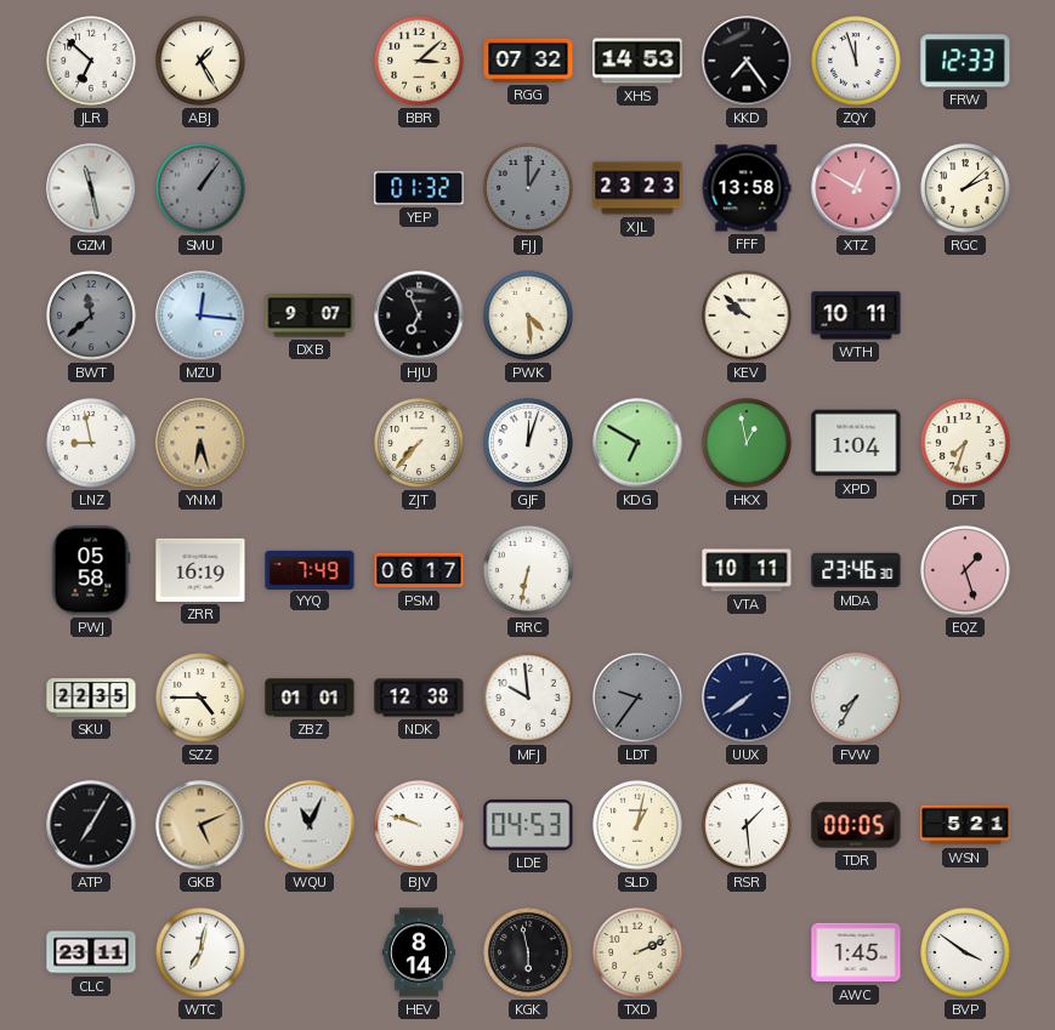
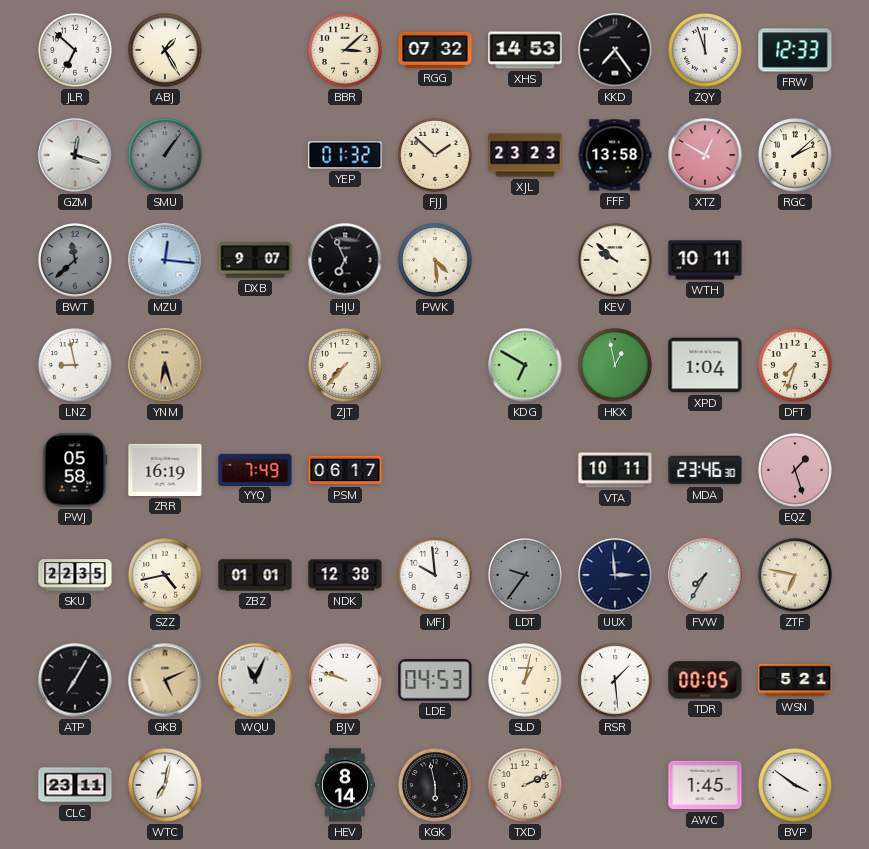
GZM: 11:28 -> 12:18
FJJ: 1:00 -> 1:52
FJJ dial: grey -> cream
GJF: 12:03 -> none
RRC: 6:32 -> none
SZZ: 4:45 -> 4:43
UUX: 7:39 -> 2:59
ZTF: none -> 6:47
